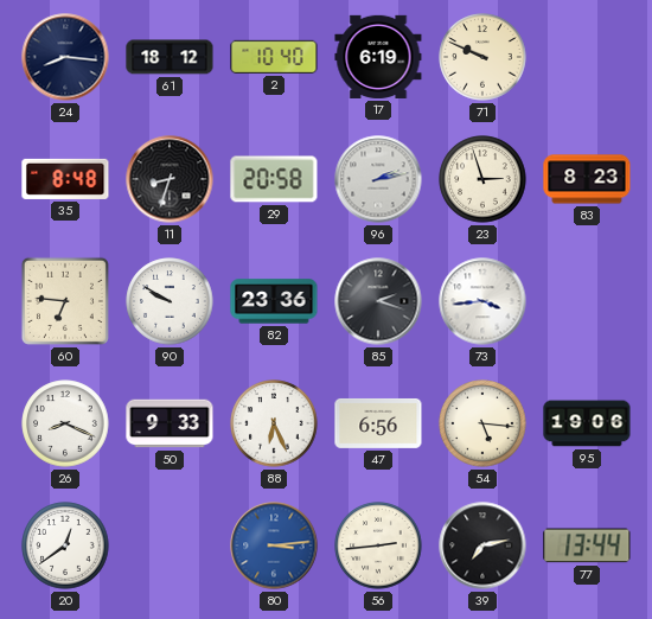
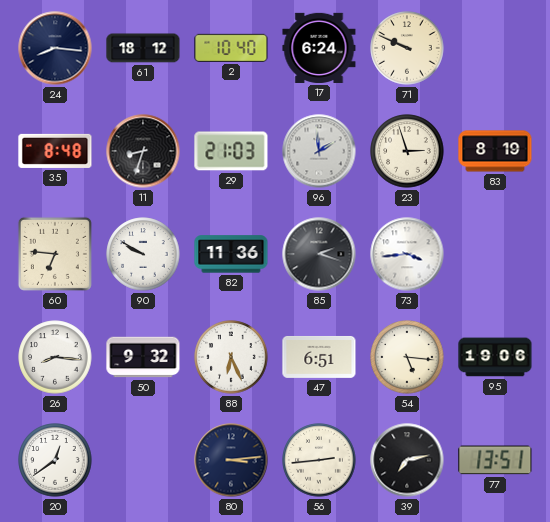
17: 6:19 -> 6:24
29: 20:58 -> 21:03
96: 2:13 -> 1:59
83: 8:23 -> 8:19
82: 23:36 -> 11:36
26: 8:19 -> 8:16
50: 9:33 -> 9:32
47: 6:56 -> 6:51
80 dial: blue -> navy
77: 13:44 -> 13:51
